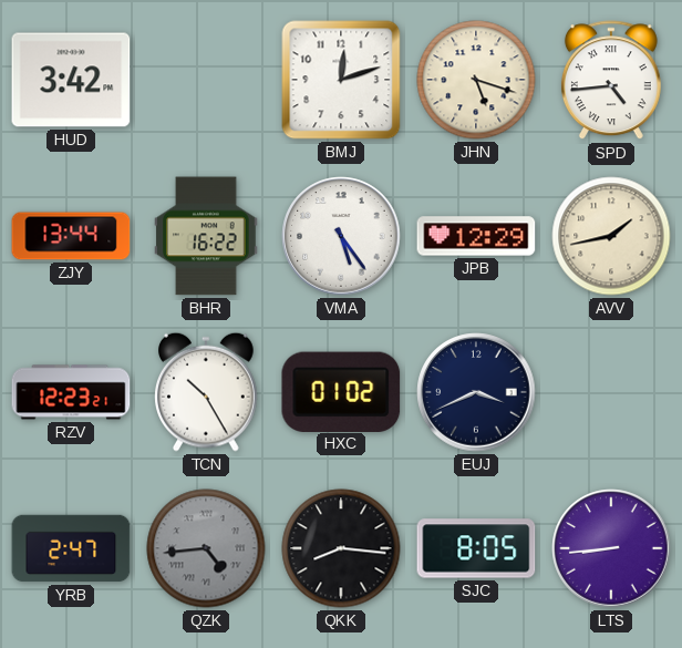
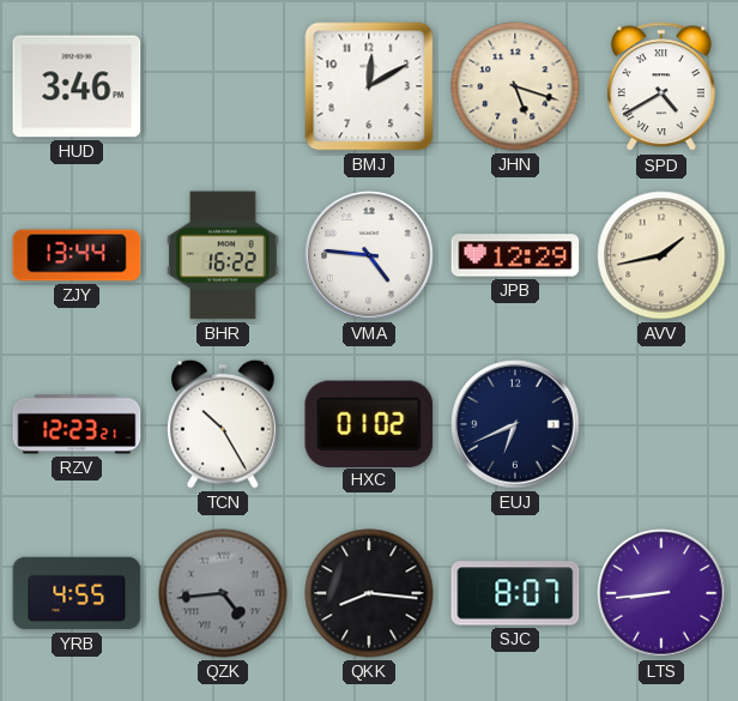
HUD: 3:42 -> 3:46
BMJ: 12:12 -> 12:10
SPD: 4:44 -> 4:40
VMA: 5:24 -> 4:46
EUJ: 3:41 -> 6:41
YRB: 2:47 -> 4:55
SJC: 8:05 -> 8:07
